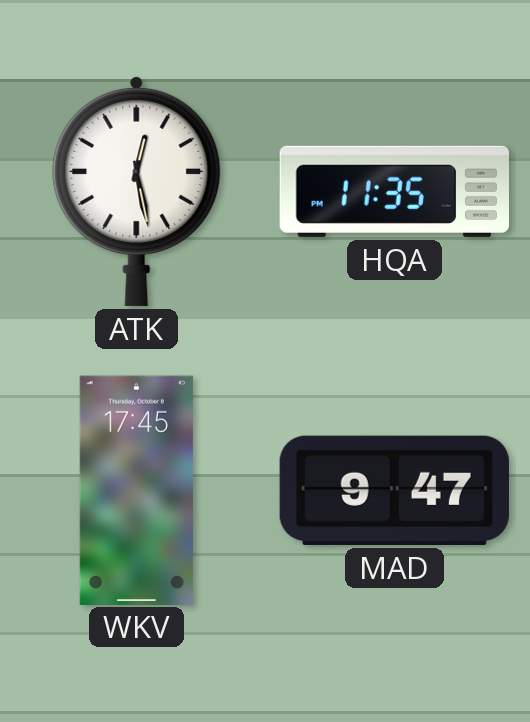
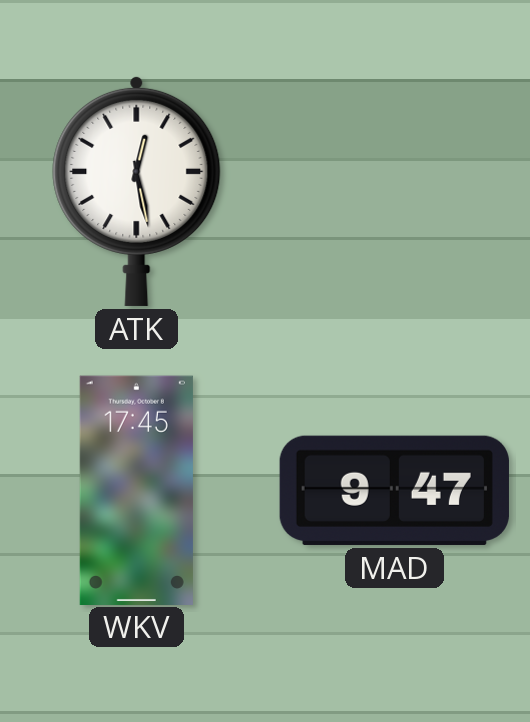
HQA: 11:35 -> none
